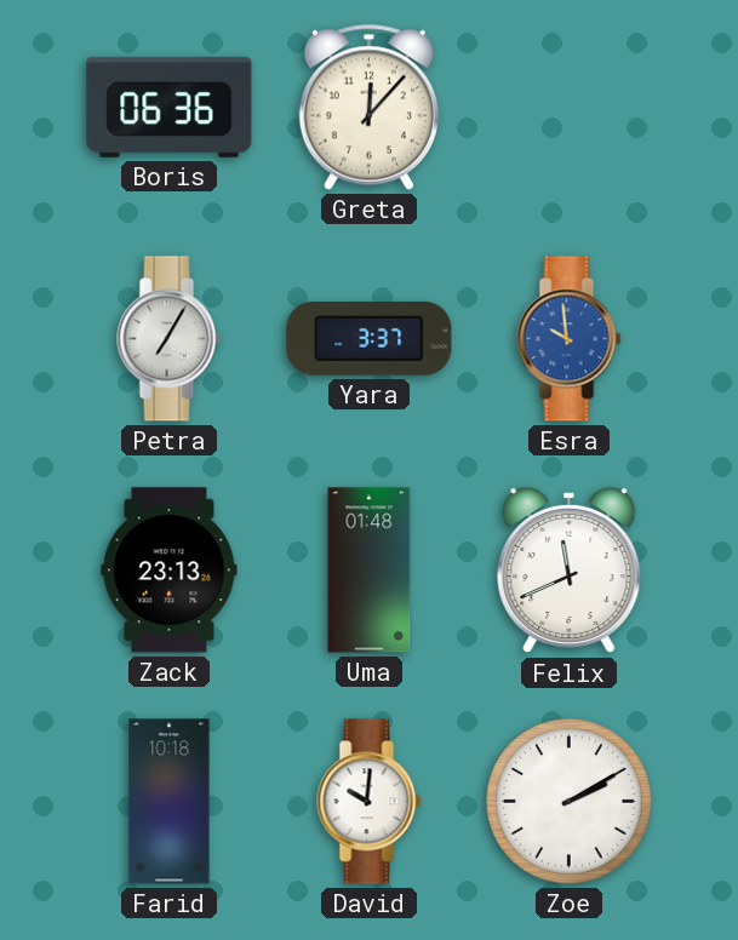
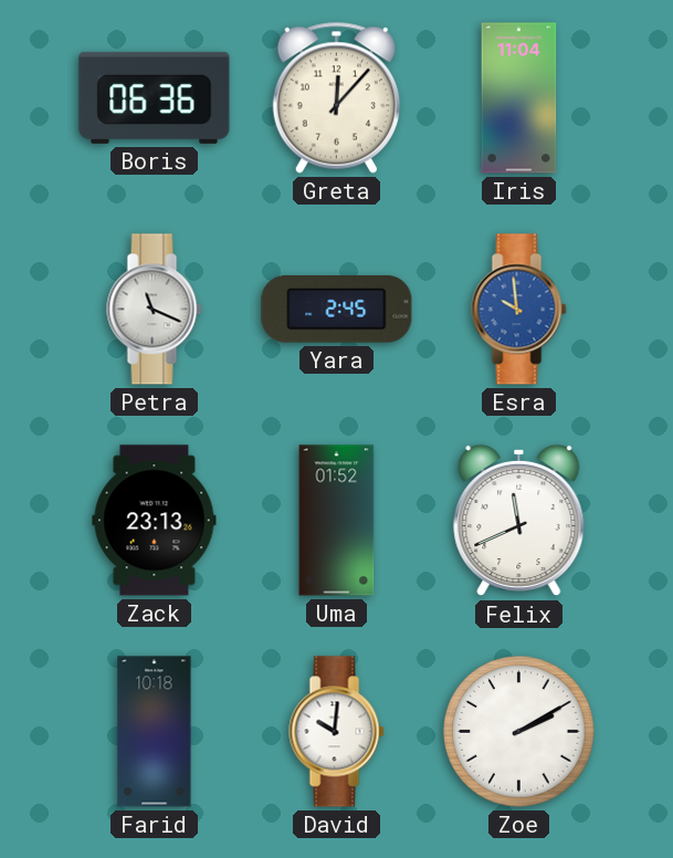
Iris: none -> 11:04
Petra: 7:05 -> 11:19
Yara: 3:37 -> 2:45
Uma: 01:48 -> 01:52
